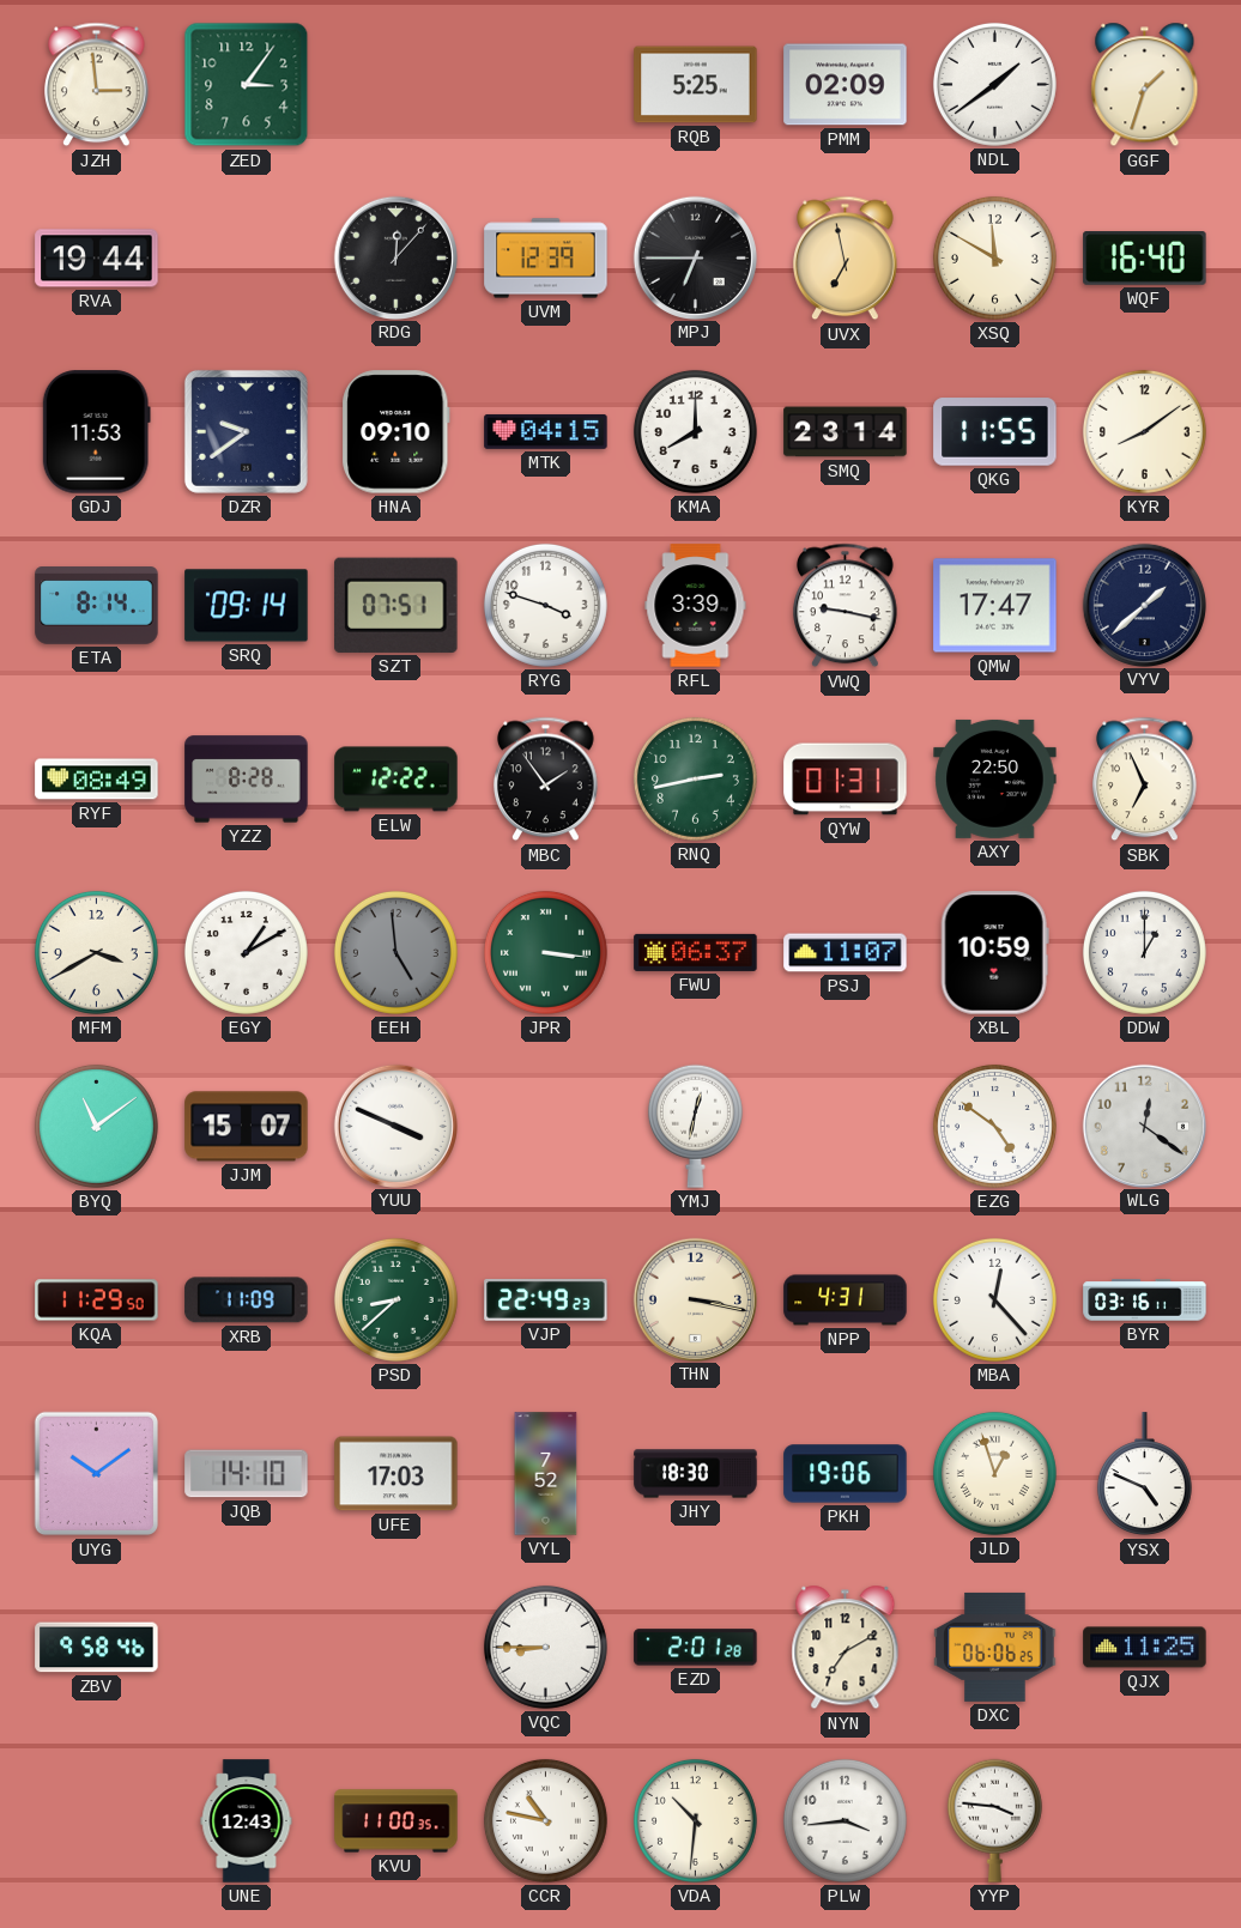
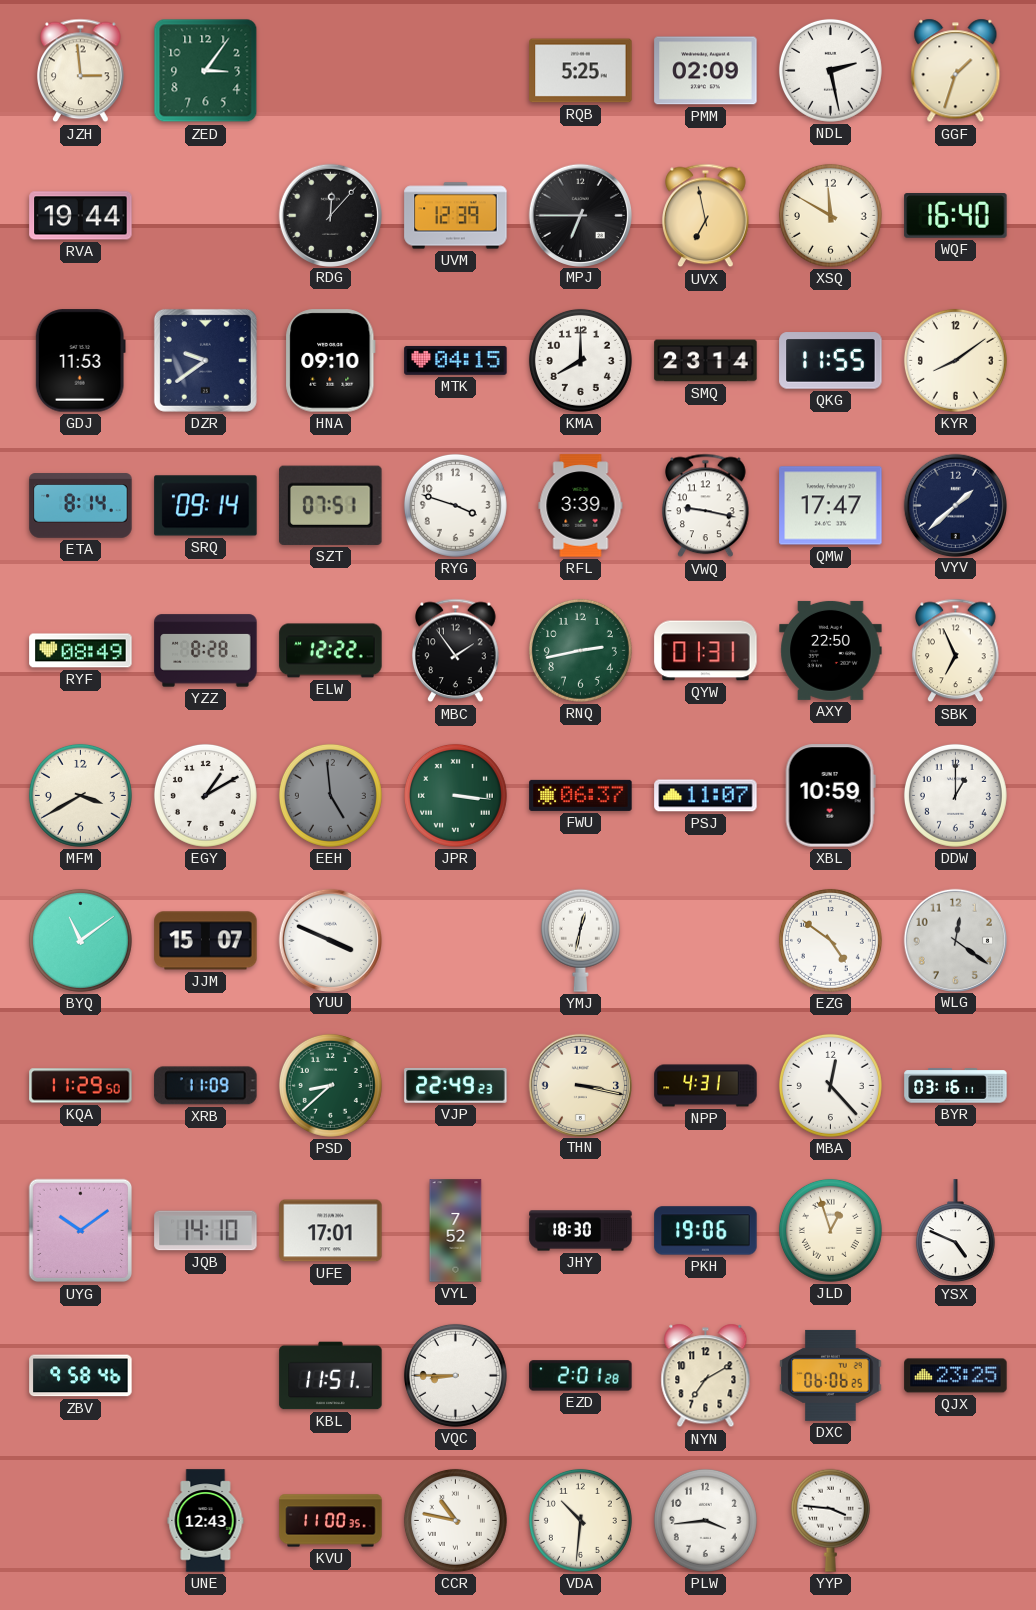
NDL: 1:39 -> 2:28
UFE: 17:03 -> 17:01
KBL: none -> 11:51
QJX: 11:25 -> 23:25
